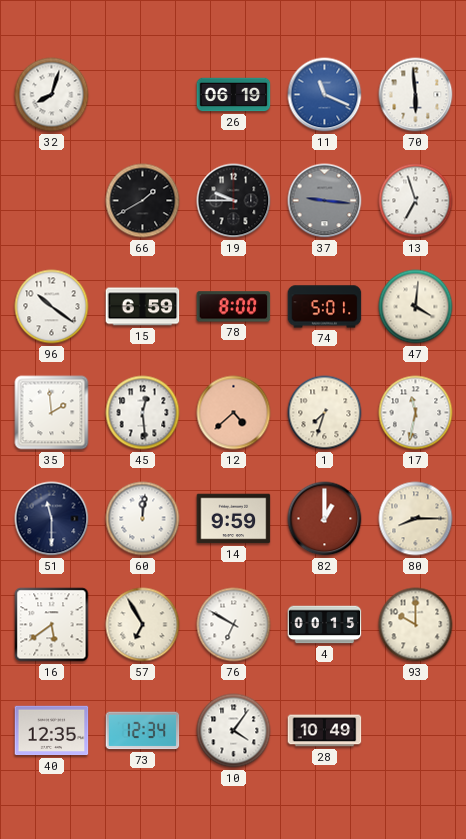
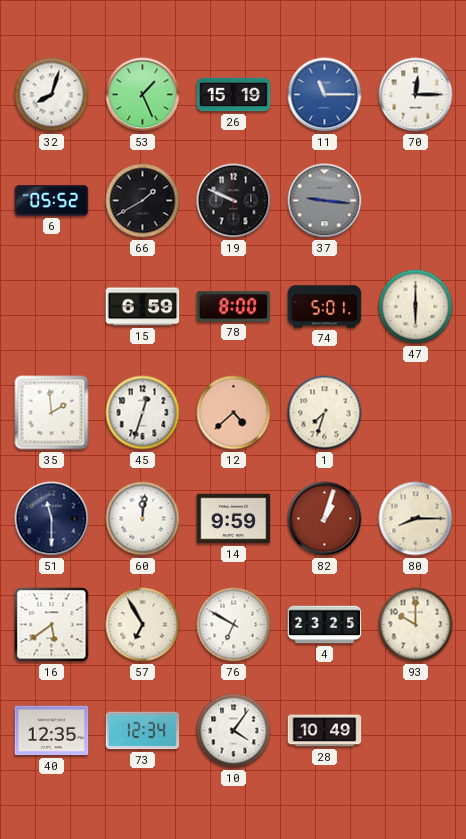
53: none -> 1:26
26: 06:19 -> 15:19
11: 11:19 -> 11:15
70: 5:59 -> 12:15
6: none -> 05:52
19: 9:45 -> 9:49
13: 6:57 -> none
96: 10:21 -> none
47: 4:01 -> 6:00
45: 12:29 -> 12:33
17: 11:32 -> none
82: 1:00 -> 1:03
4: 00:15 -> 23:25
